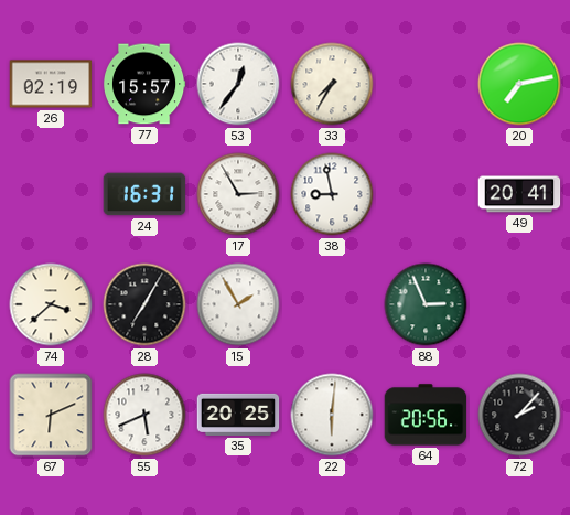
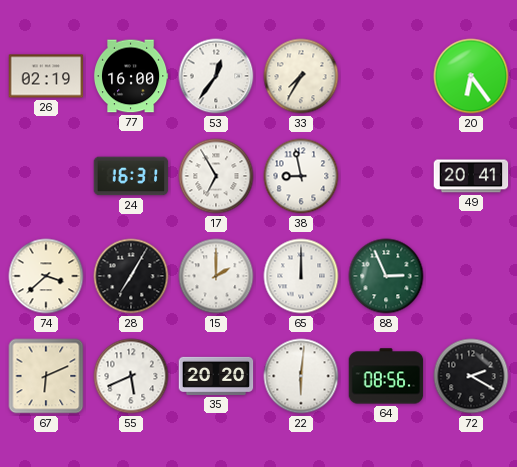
77: 15:57 -> 16:00
20: 7:13 -> 6:24
17: 2:55 -> 6:55
15: 1:55 -> 2:00
65: none -> 12:00
35: 20:25 -> 20:20
64: 20:56 -> 08:56
72: 2:07 -> 2:20
